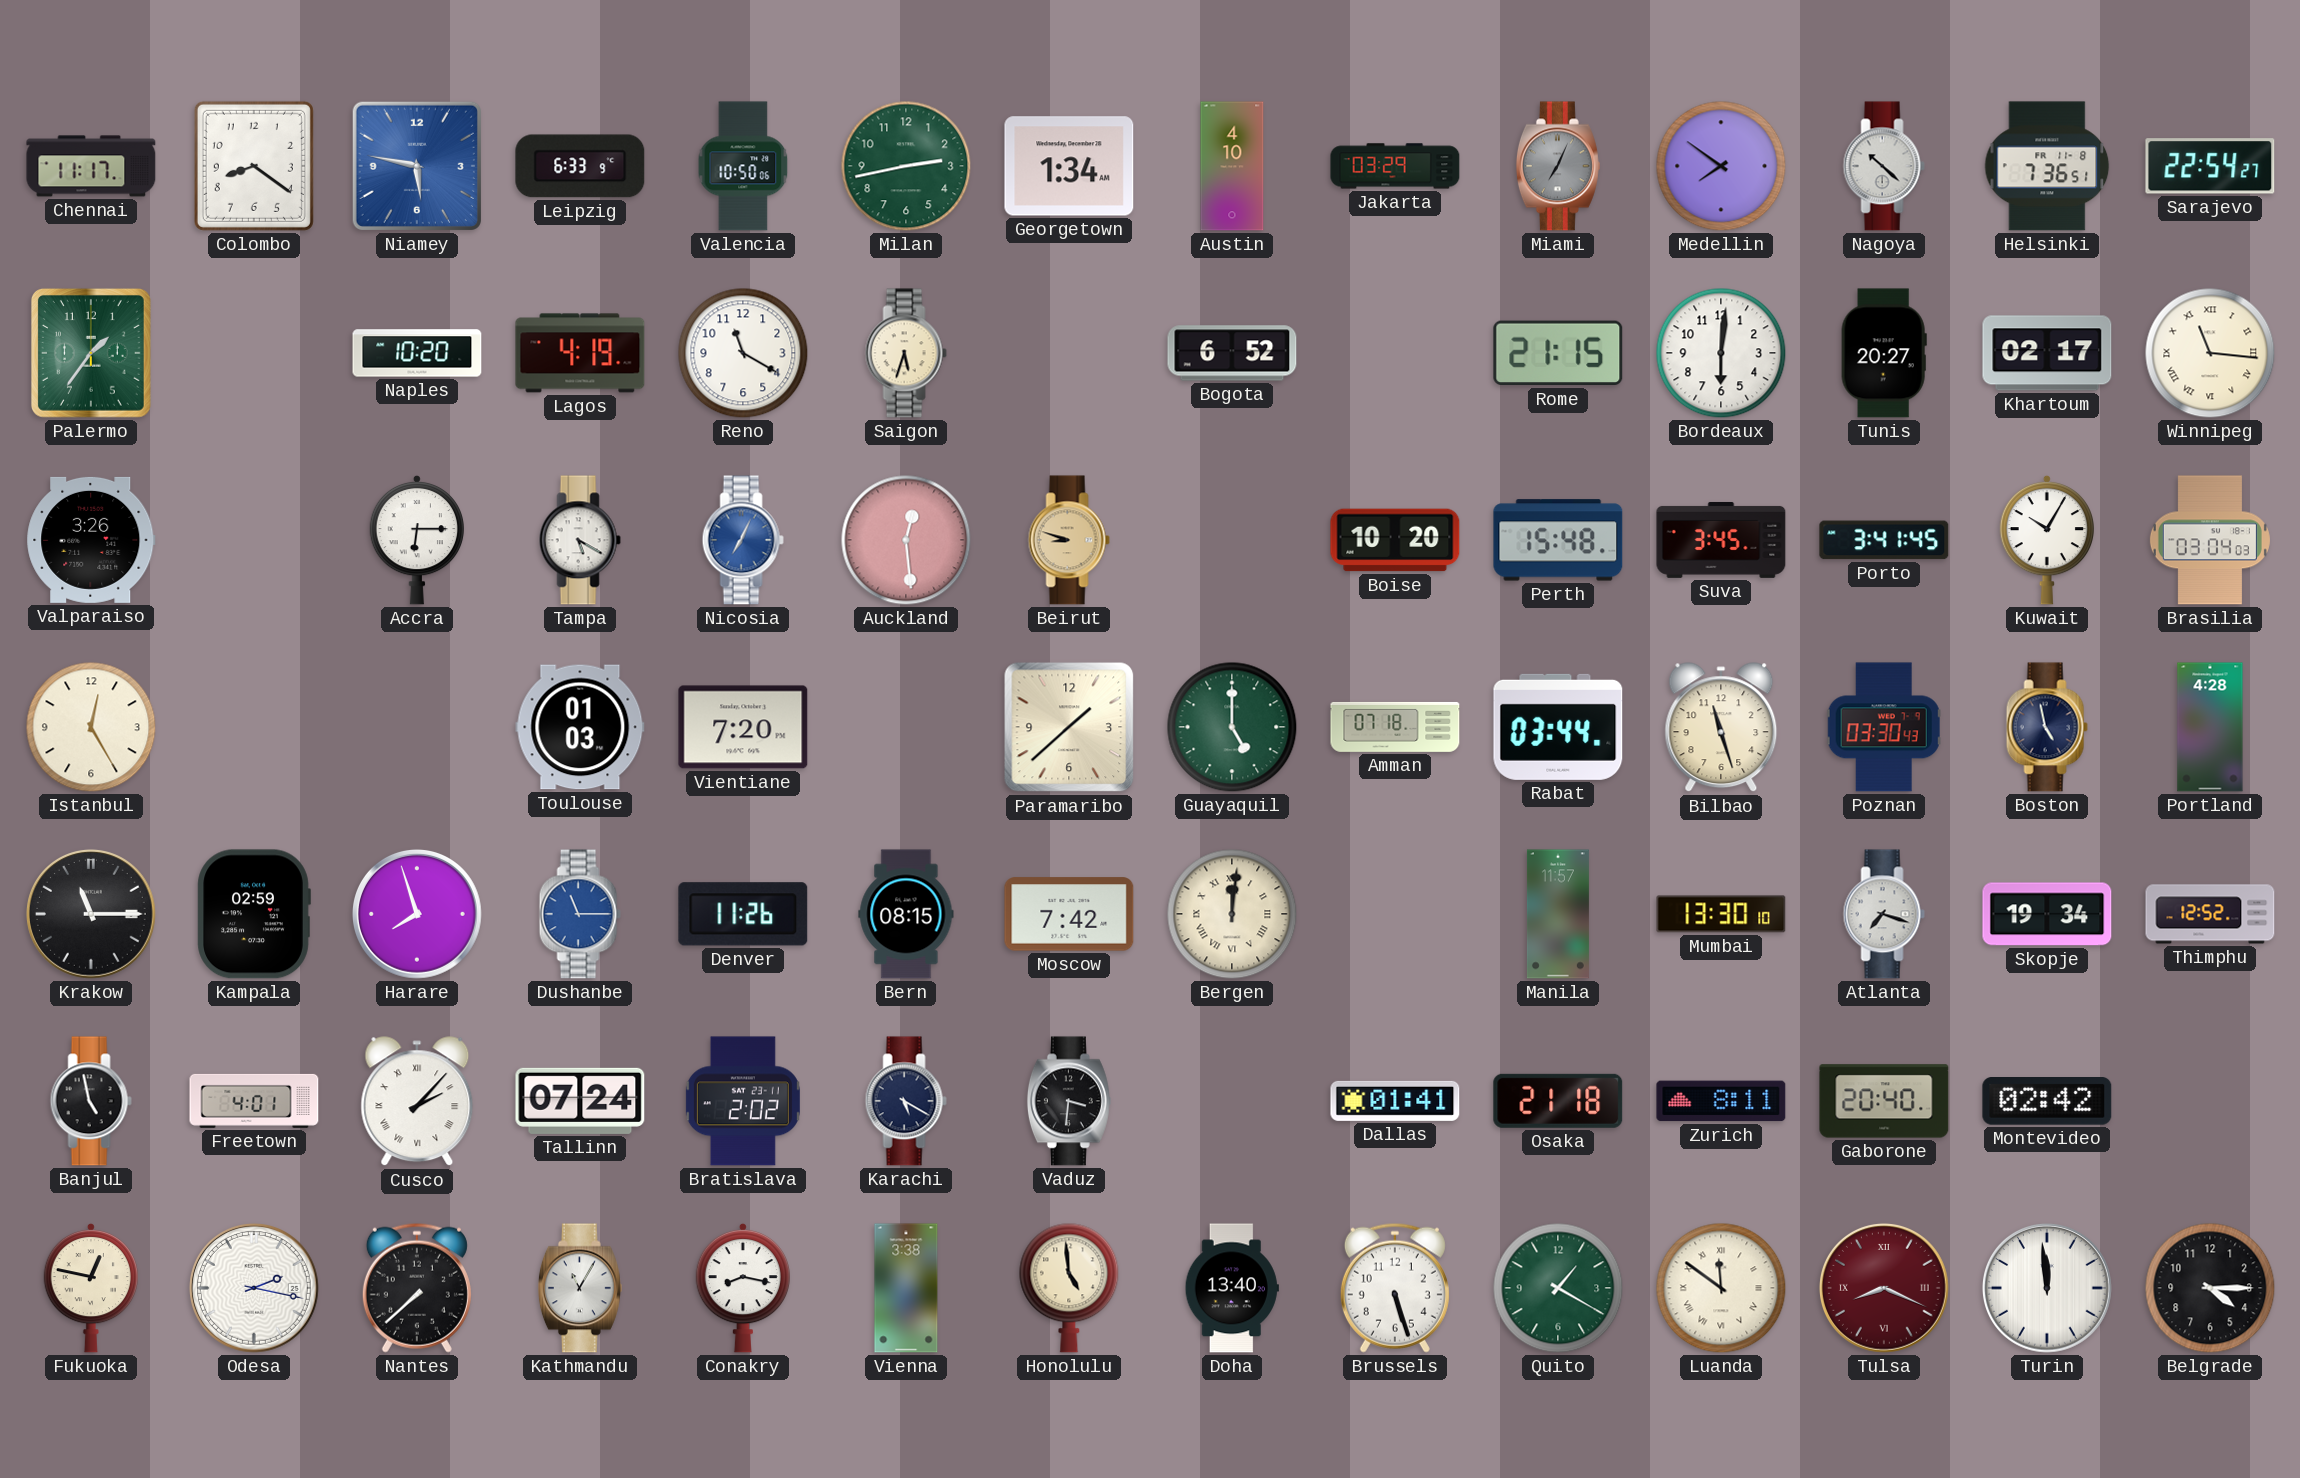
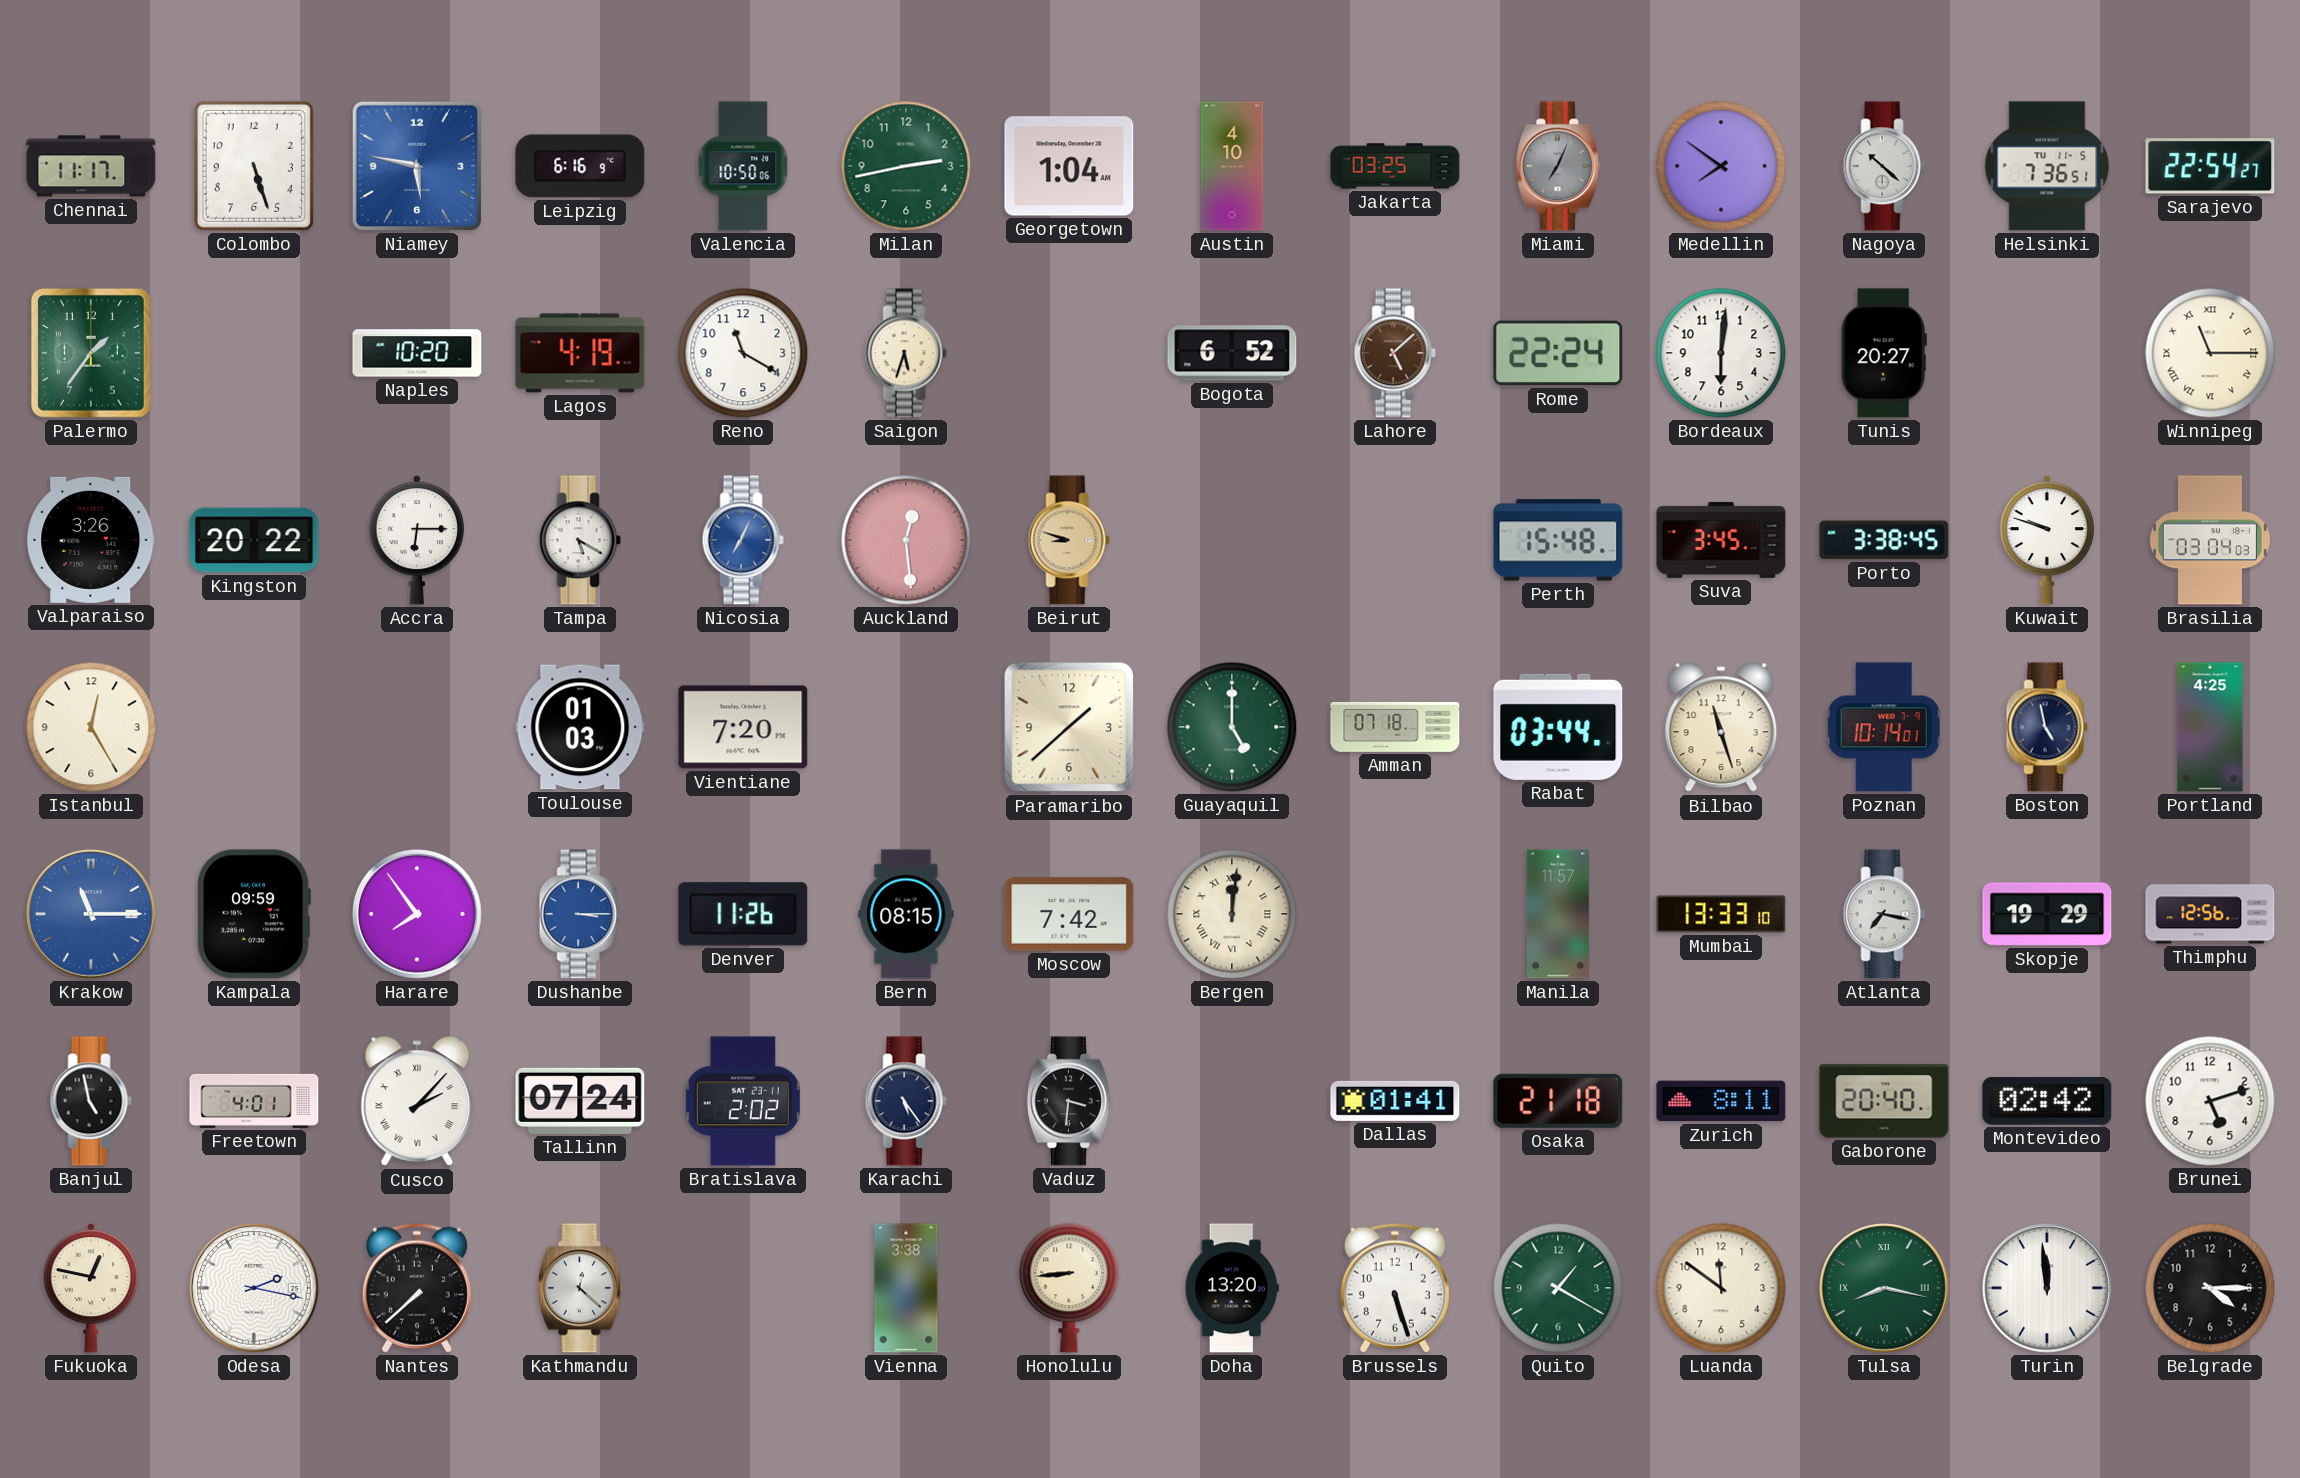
Colombo: 8:21 -> 5:27
Leipzig: 6:33 -> 6:16
Georgetown: 1:34 -> 1:04
Jakarta: 03:29 -> 03:25
Helsinki date: FR 11-8 -> TU 11-5
Lahore: none -> 5:08
Rome: 21:15 -> 22:24
Khartoum: 02:17 -> none
Winnipeg: 11:16 -> 11:15
Kingston: none -> 20:22
Boise: 10:20 -> none
Porto: 3:41 -> 3:38
Kuwait: 10:05 -> 9:48
Poznan: 03:30 -> 10:14
Portland: 4:28 -> 4:25
Krakow dial: black -> blue
Kampala: 02:59 -> 09:59
Harare: 7:57 -> 7:54
Dushanbe: 11:15 -> 3:15
Mumbai: 13:30 -> 13:33
Atlanta: 7:18 -> 7:17
Skopje: 19:34 -> 19:29
Thimphu: 12:52 -> 12:56
Karachi: 5:20 -> 5:24
Brunei: none -> 5:12
Kathmandu: 11:05 -> 12:22
Conakry: 8:17 -> none
Honolulu: 4:59 -> 8:44
Doha: 13:40 -> 13:20
Luanda numerals: Roman -> Arabic
Tulsa: 8:19 -> 8:17
Tulsa dial: burgundy -> green
